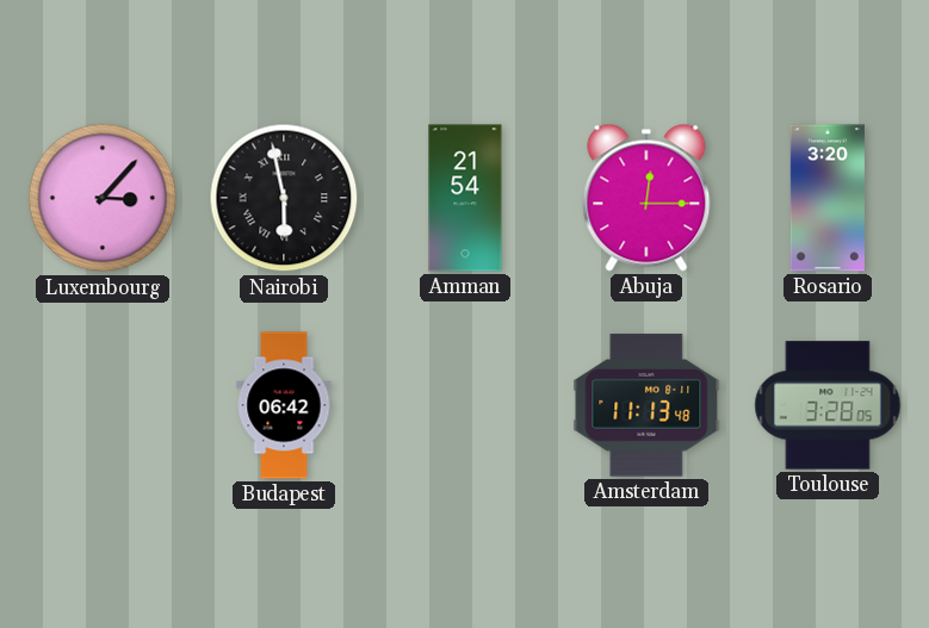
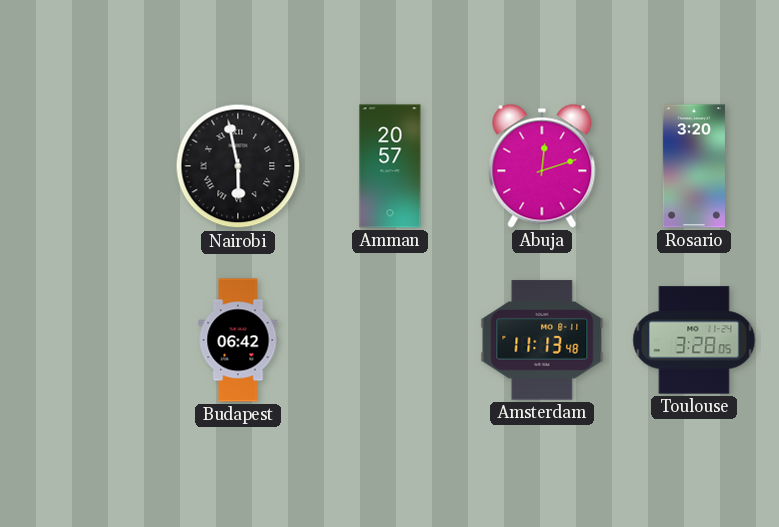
Luxembourg: 3:07 -> none
Amman: 21:54 -> 20:57
Abuja: 12:15 -> 12:12
